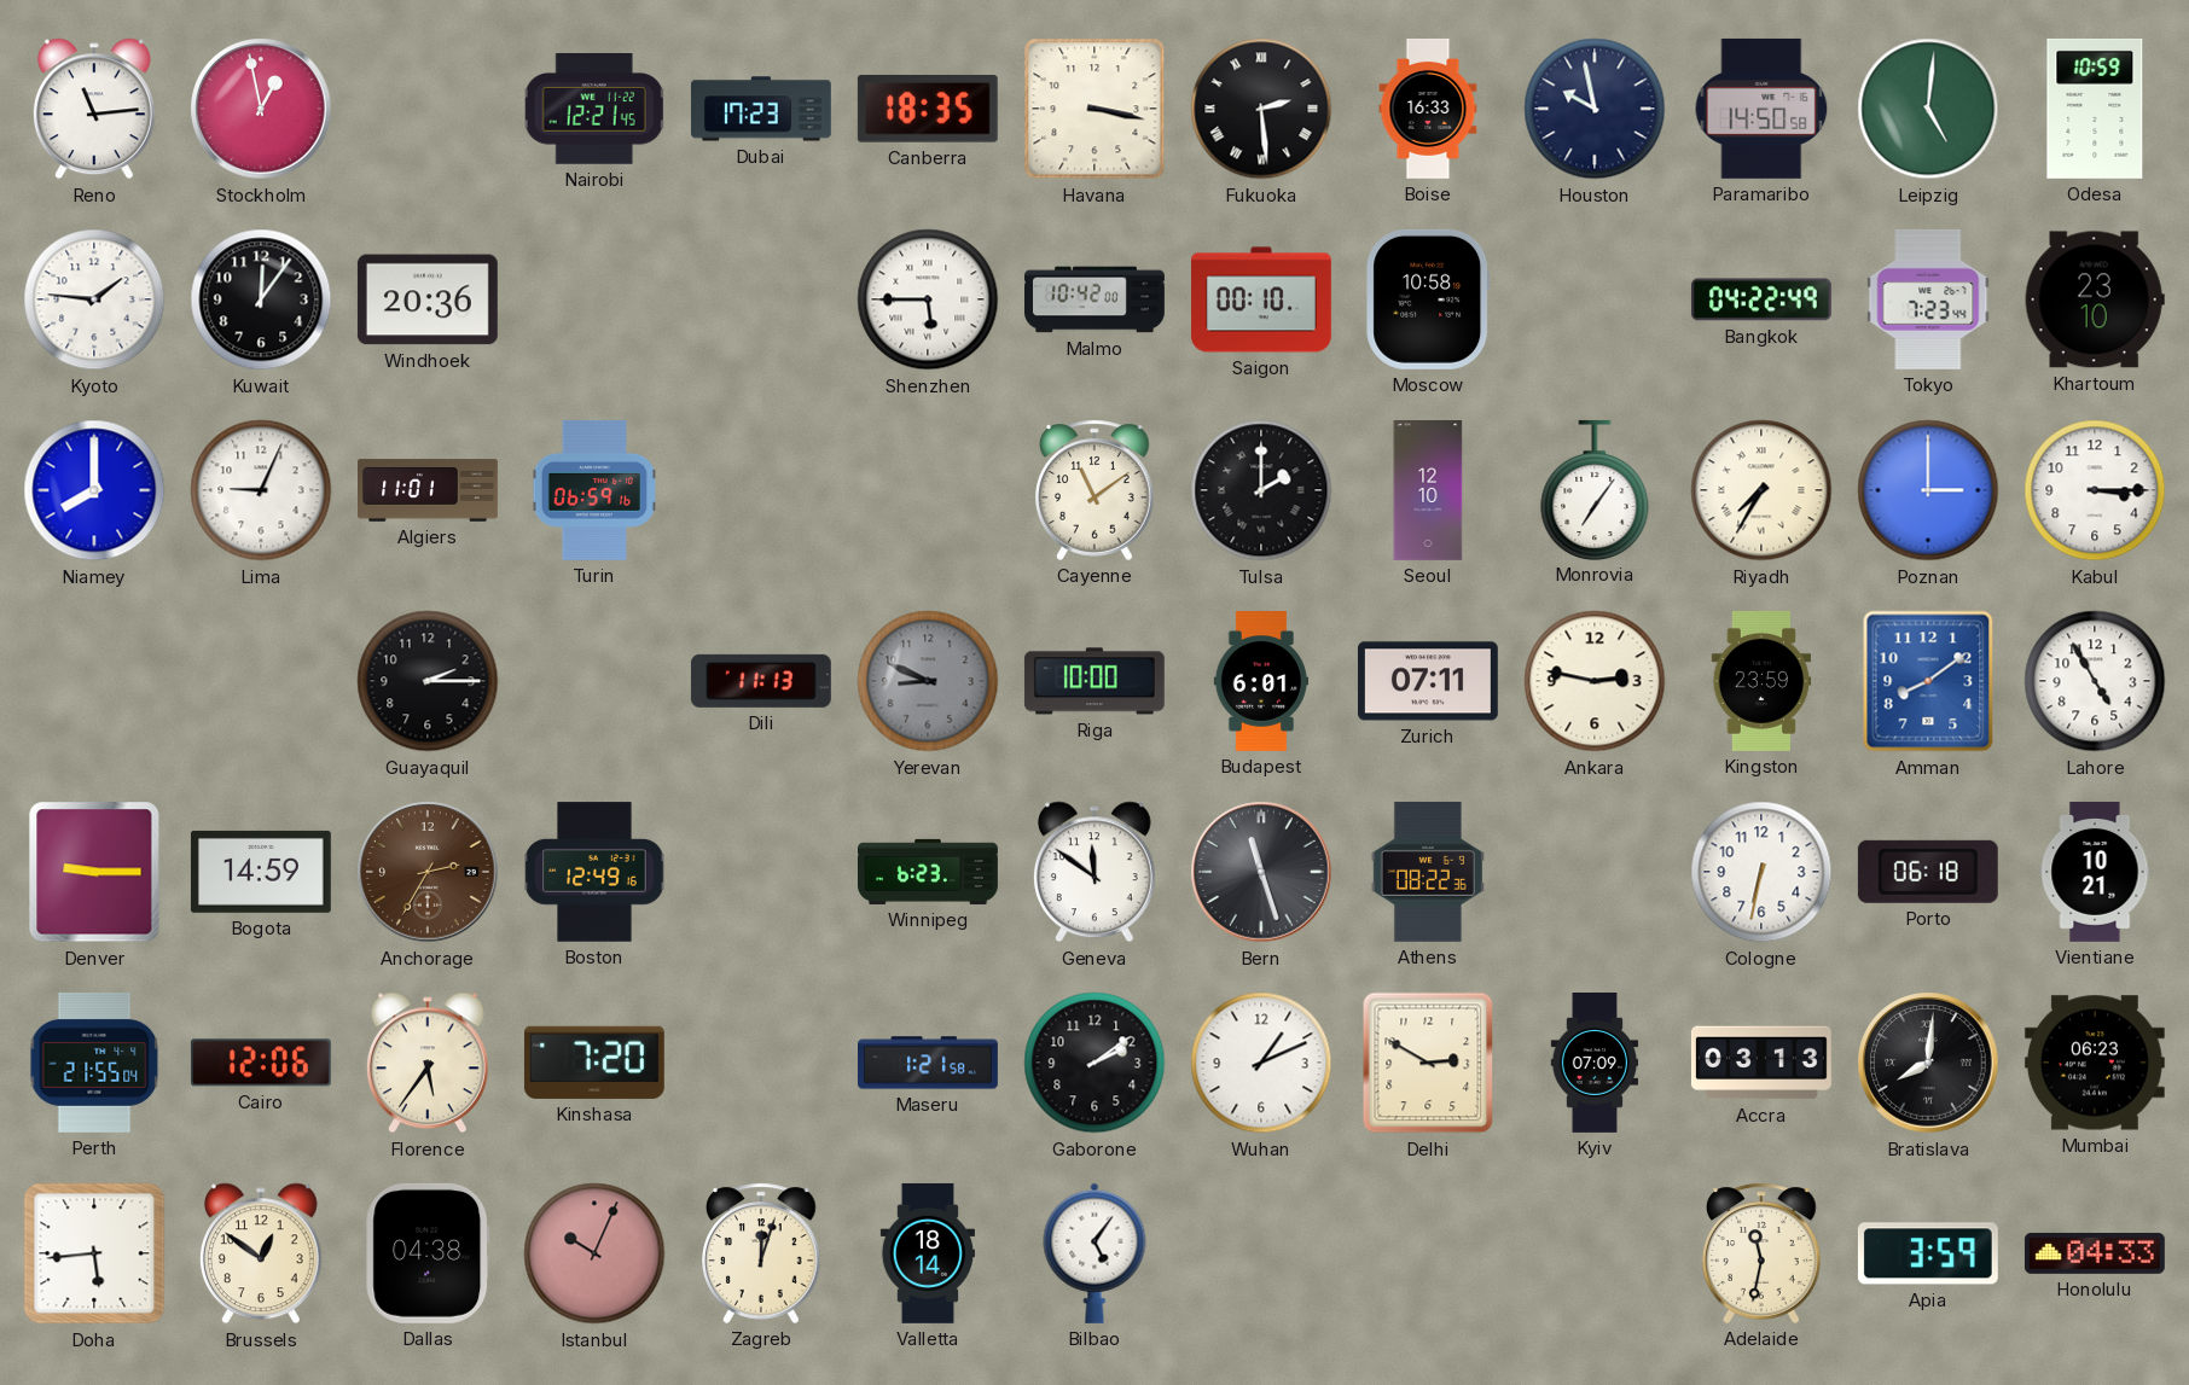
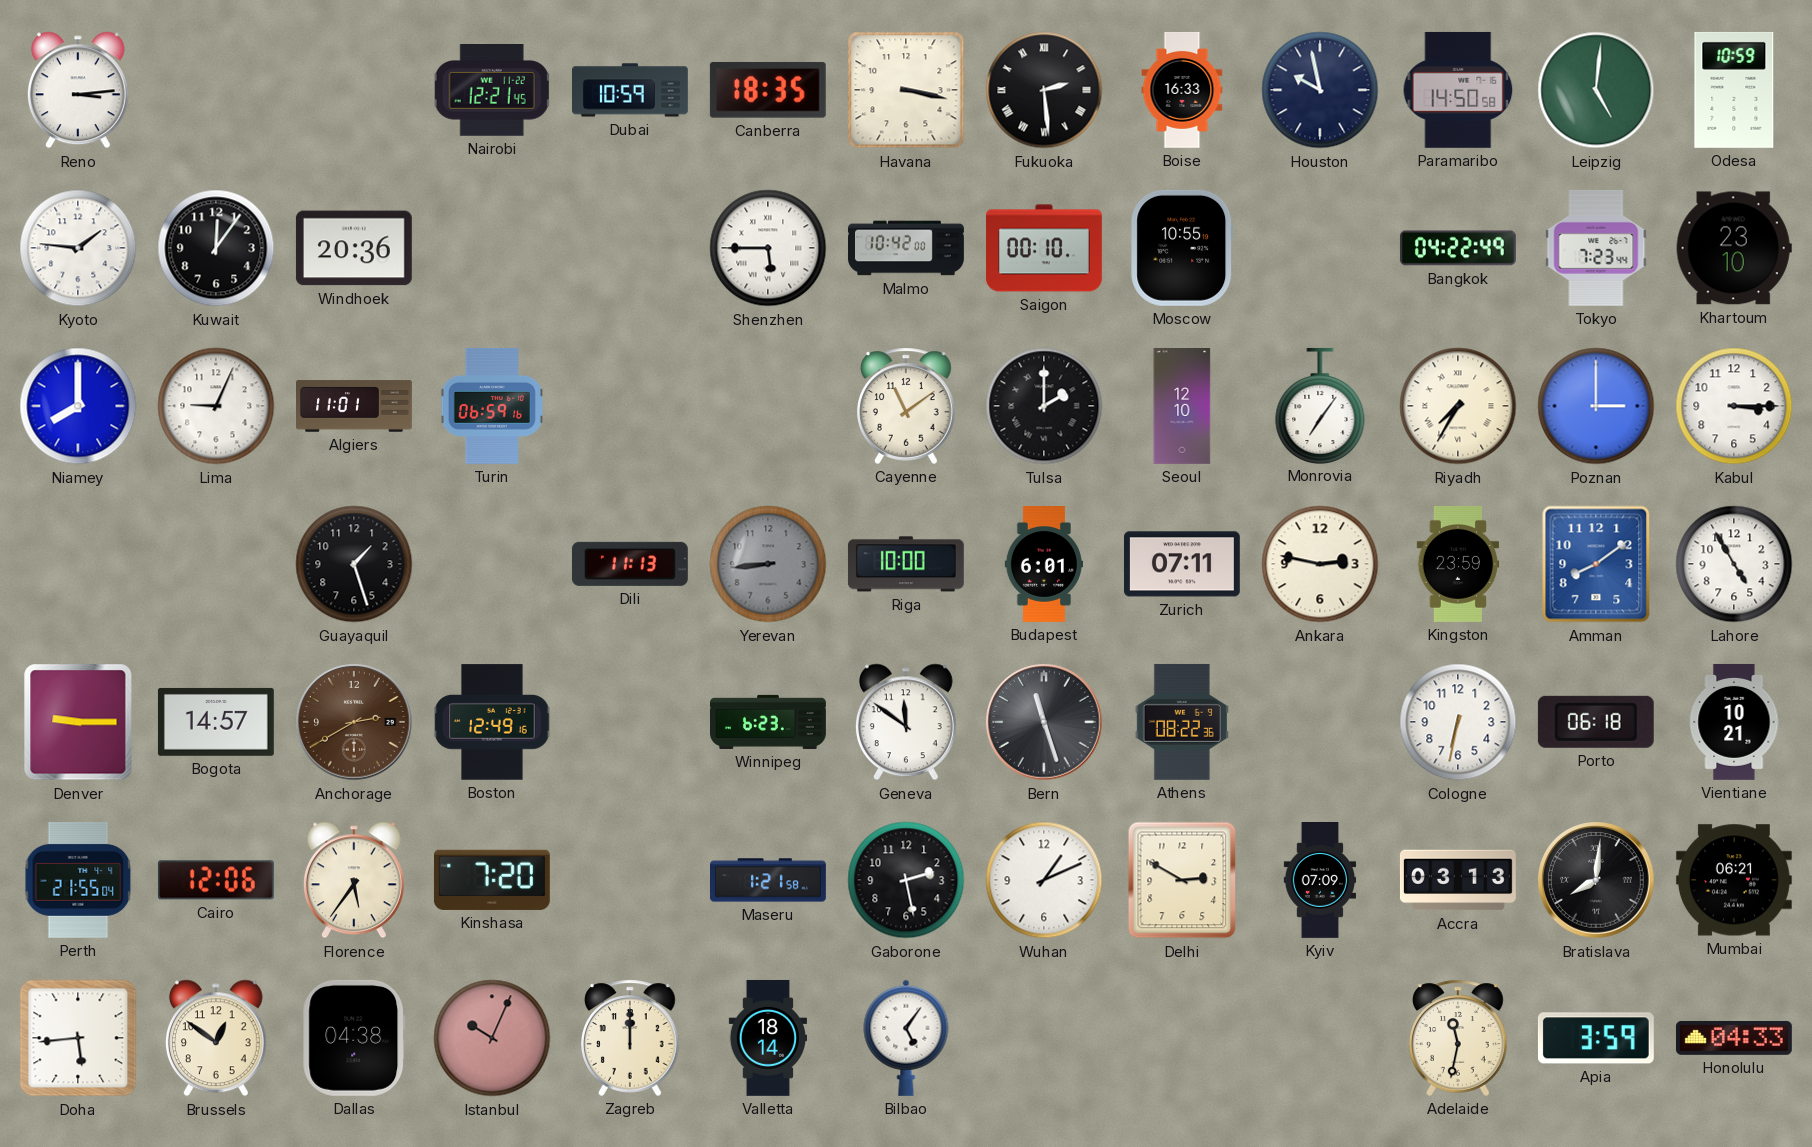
Reno: 11:14 -> 3:14
Stockholm: 12:58 -> none
Dubai: 17:23 -> 10:59
Moscow: 10:58 -> 10:55
Guayaquil: 2:15 -> 1:27
Yerevan: 8:49 -> 8:44
Bogota: 14:59 -> 14:57
Anchorage: 2:35 -> 2:40
Gaborone: 2:09 -> 2:28
Mumbai: 06:23 -> 06:21
Zagreb: 12:03 -> 12:00
